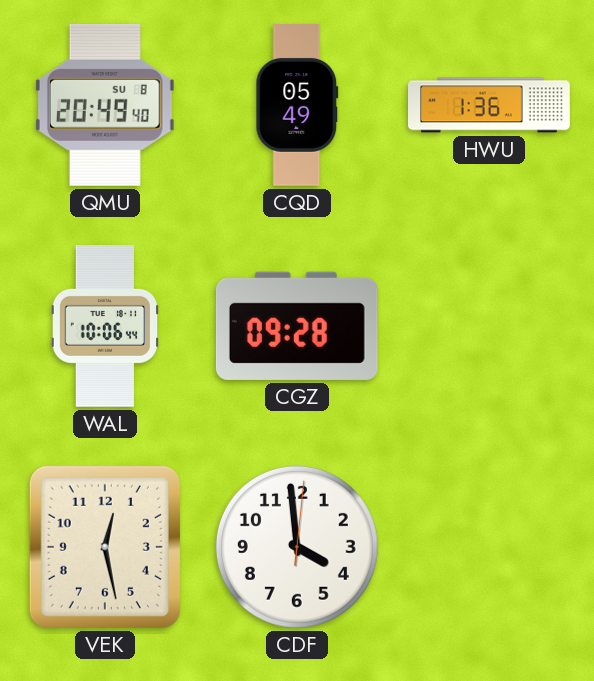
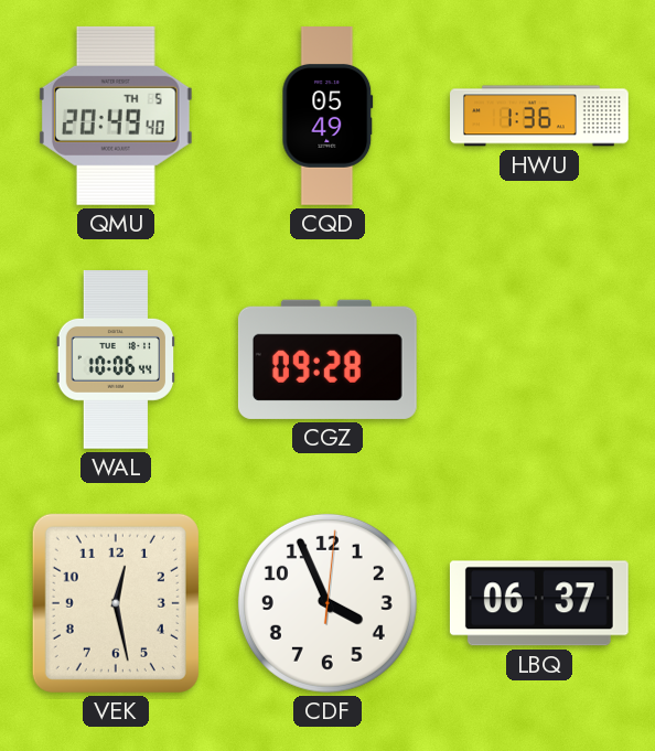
QMU date: SU 8 -> TH 5
CDF: 3:59 -> 3:56
LBQ: none -> 06:37
